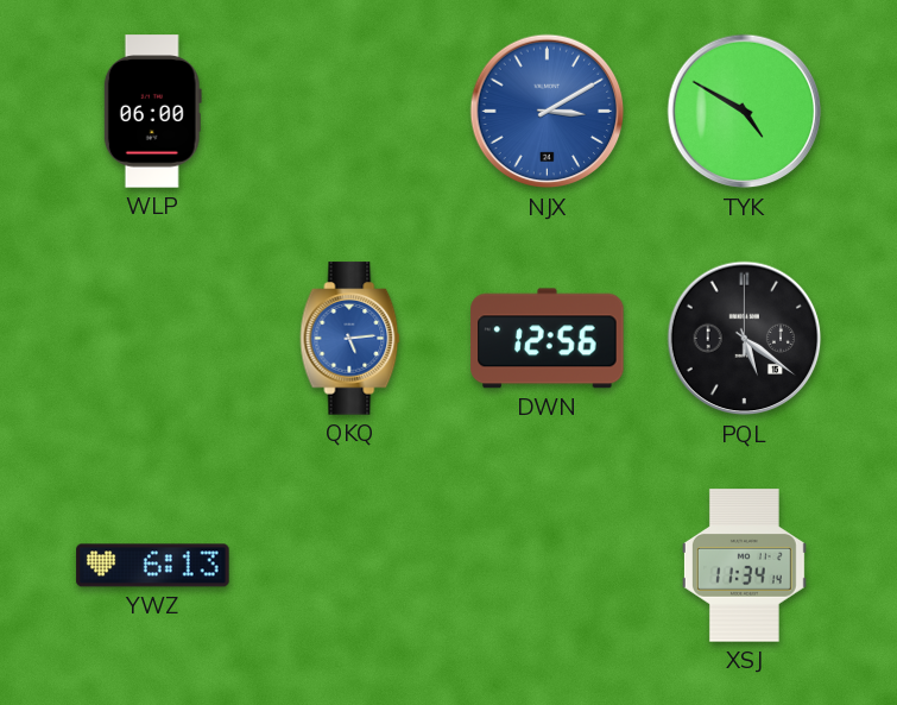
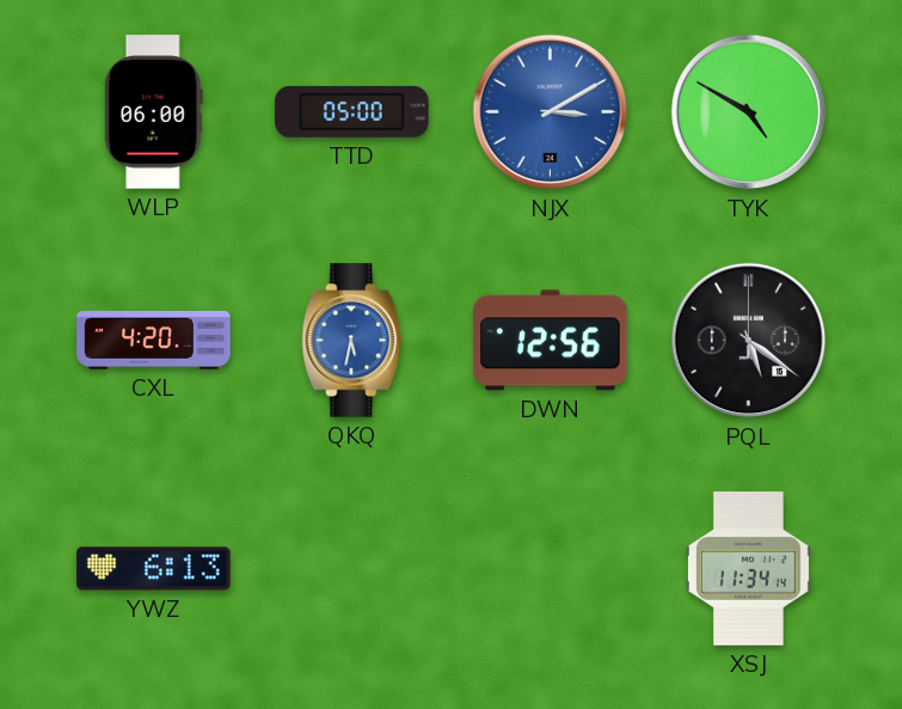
TTD: none -> 05:00
CXL: none -> 4:20
QKQ: 5:14 -> 5:32
